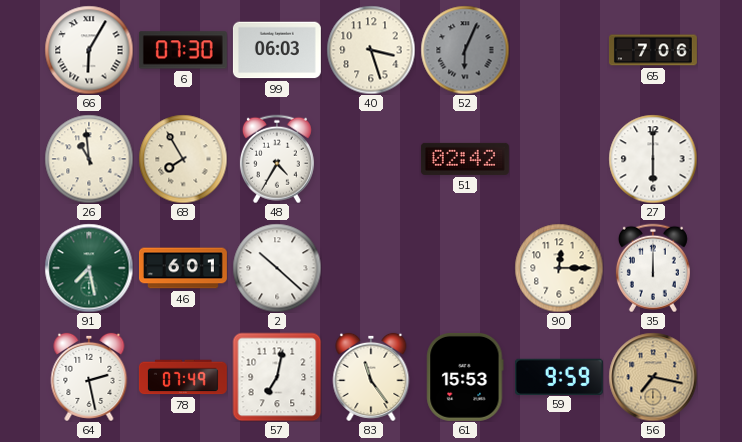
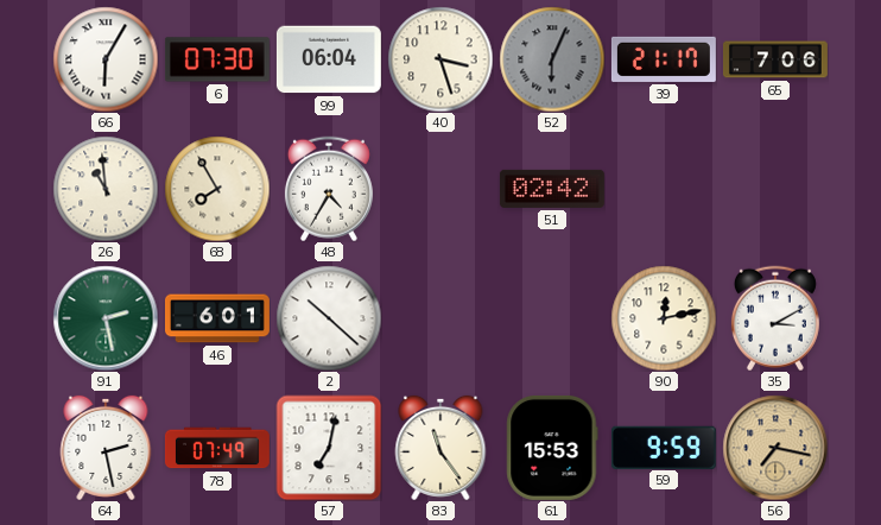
99: 06:03 -> 06:04
39: none -> 21:17
27: 6:00 -> none
91: 7:28 -> 2:28
90: 12:15 -> 12:13
35: 12:00 -> 3:10
